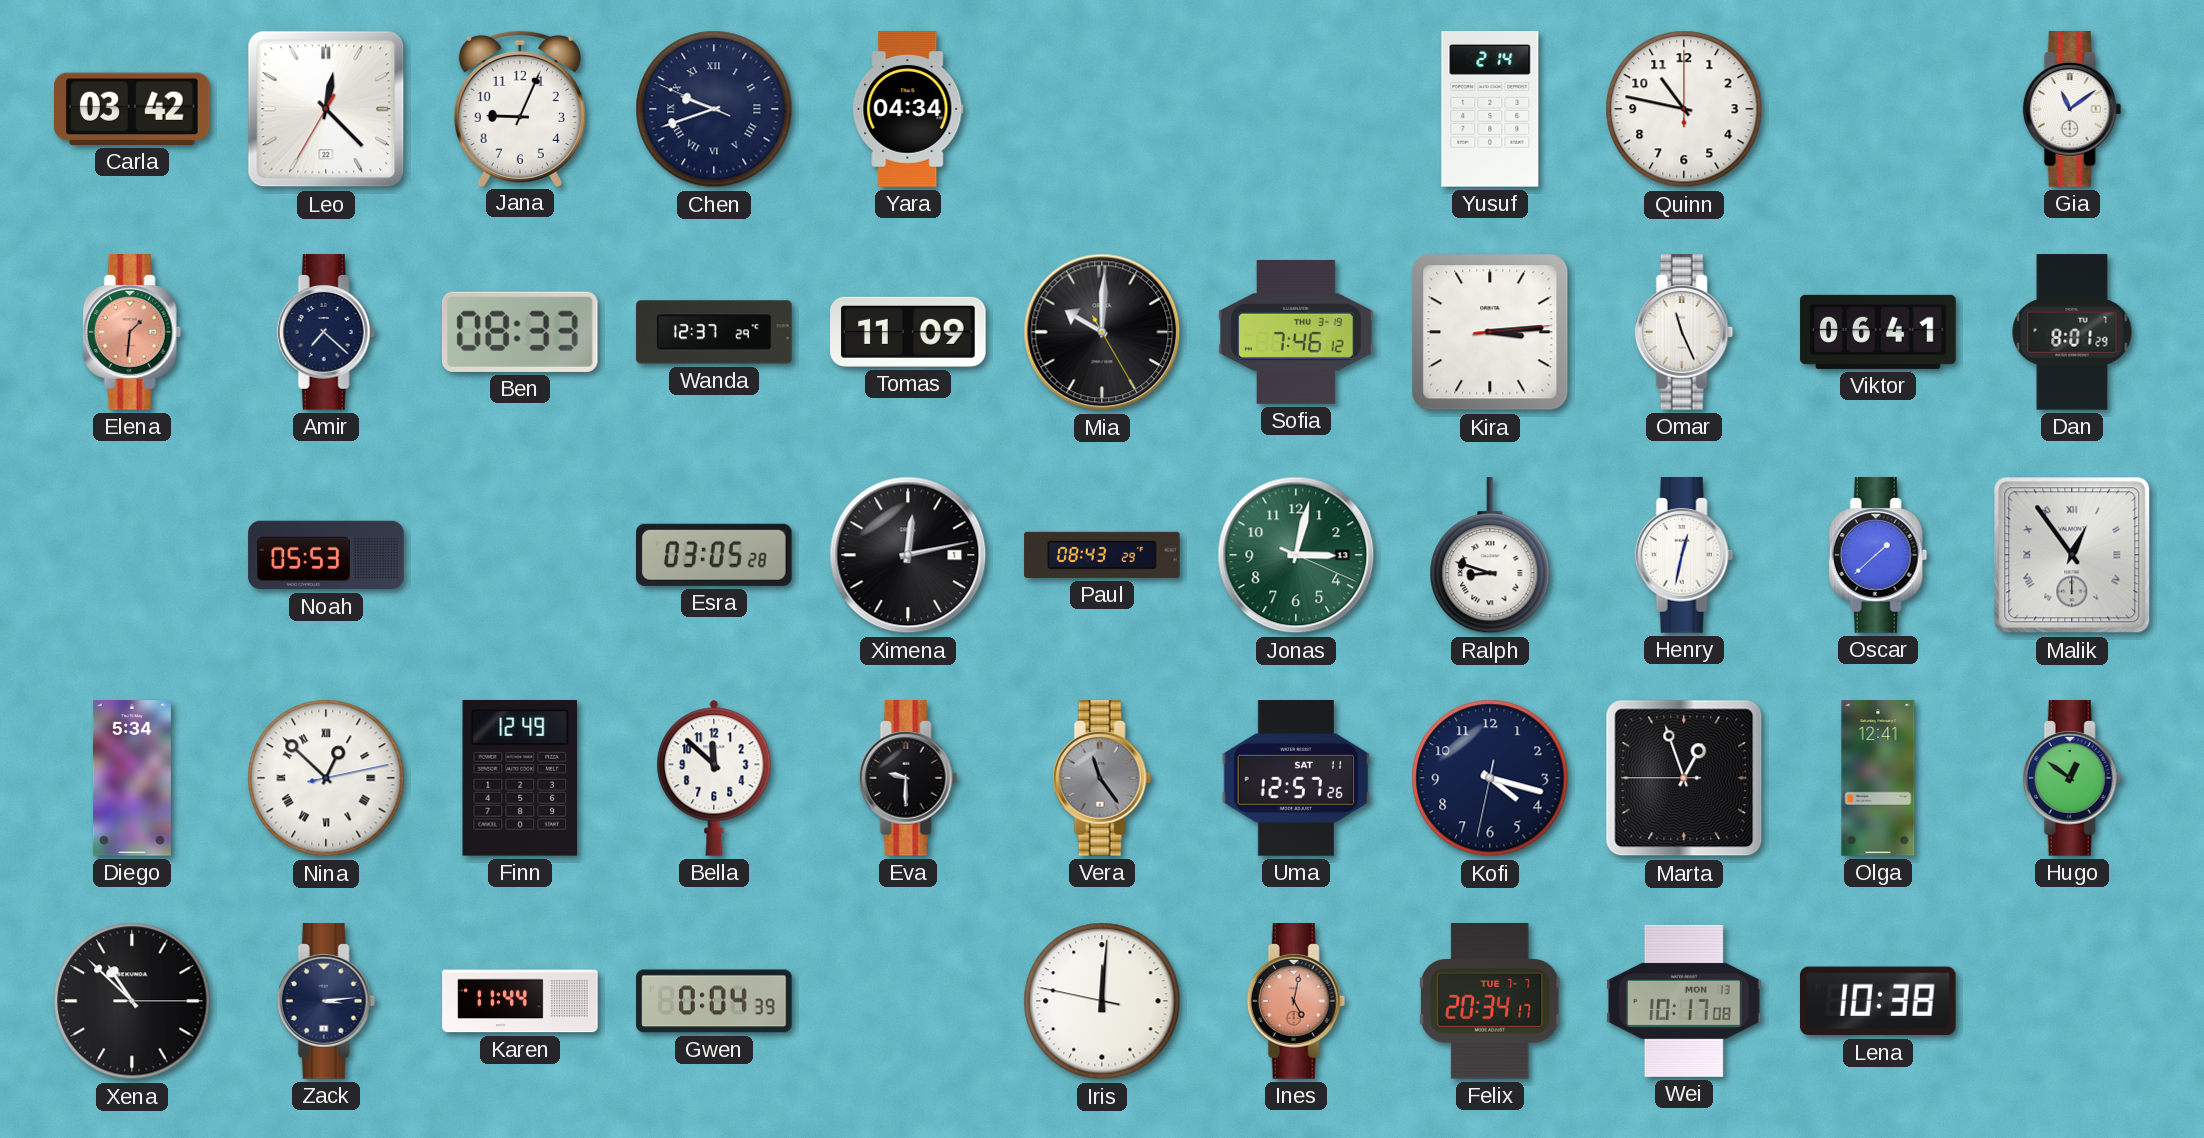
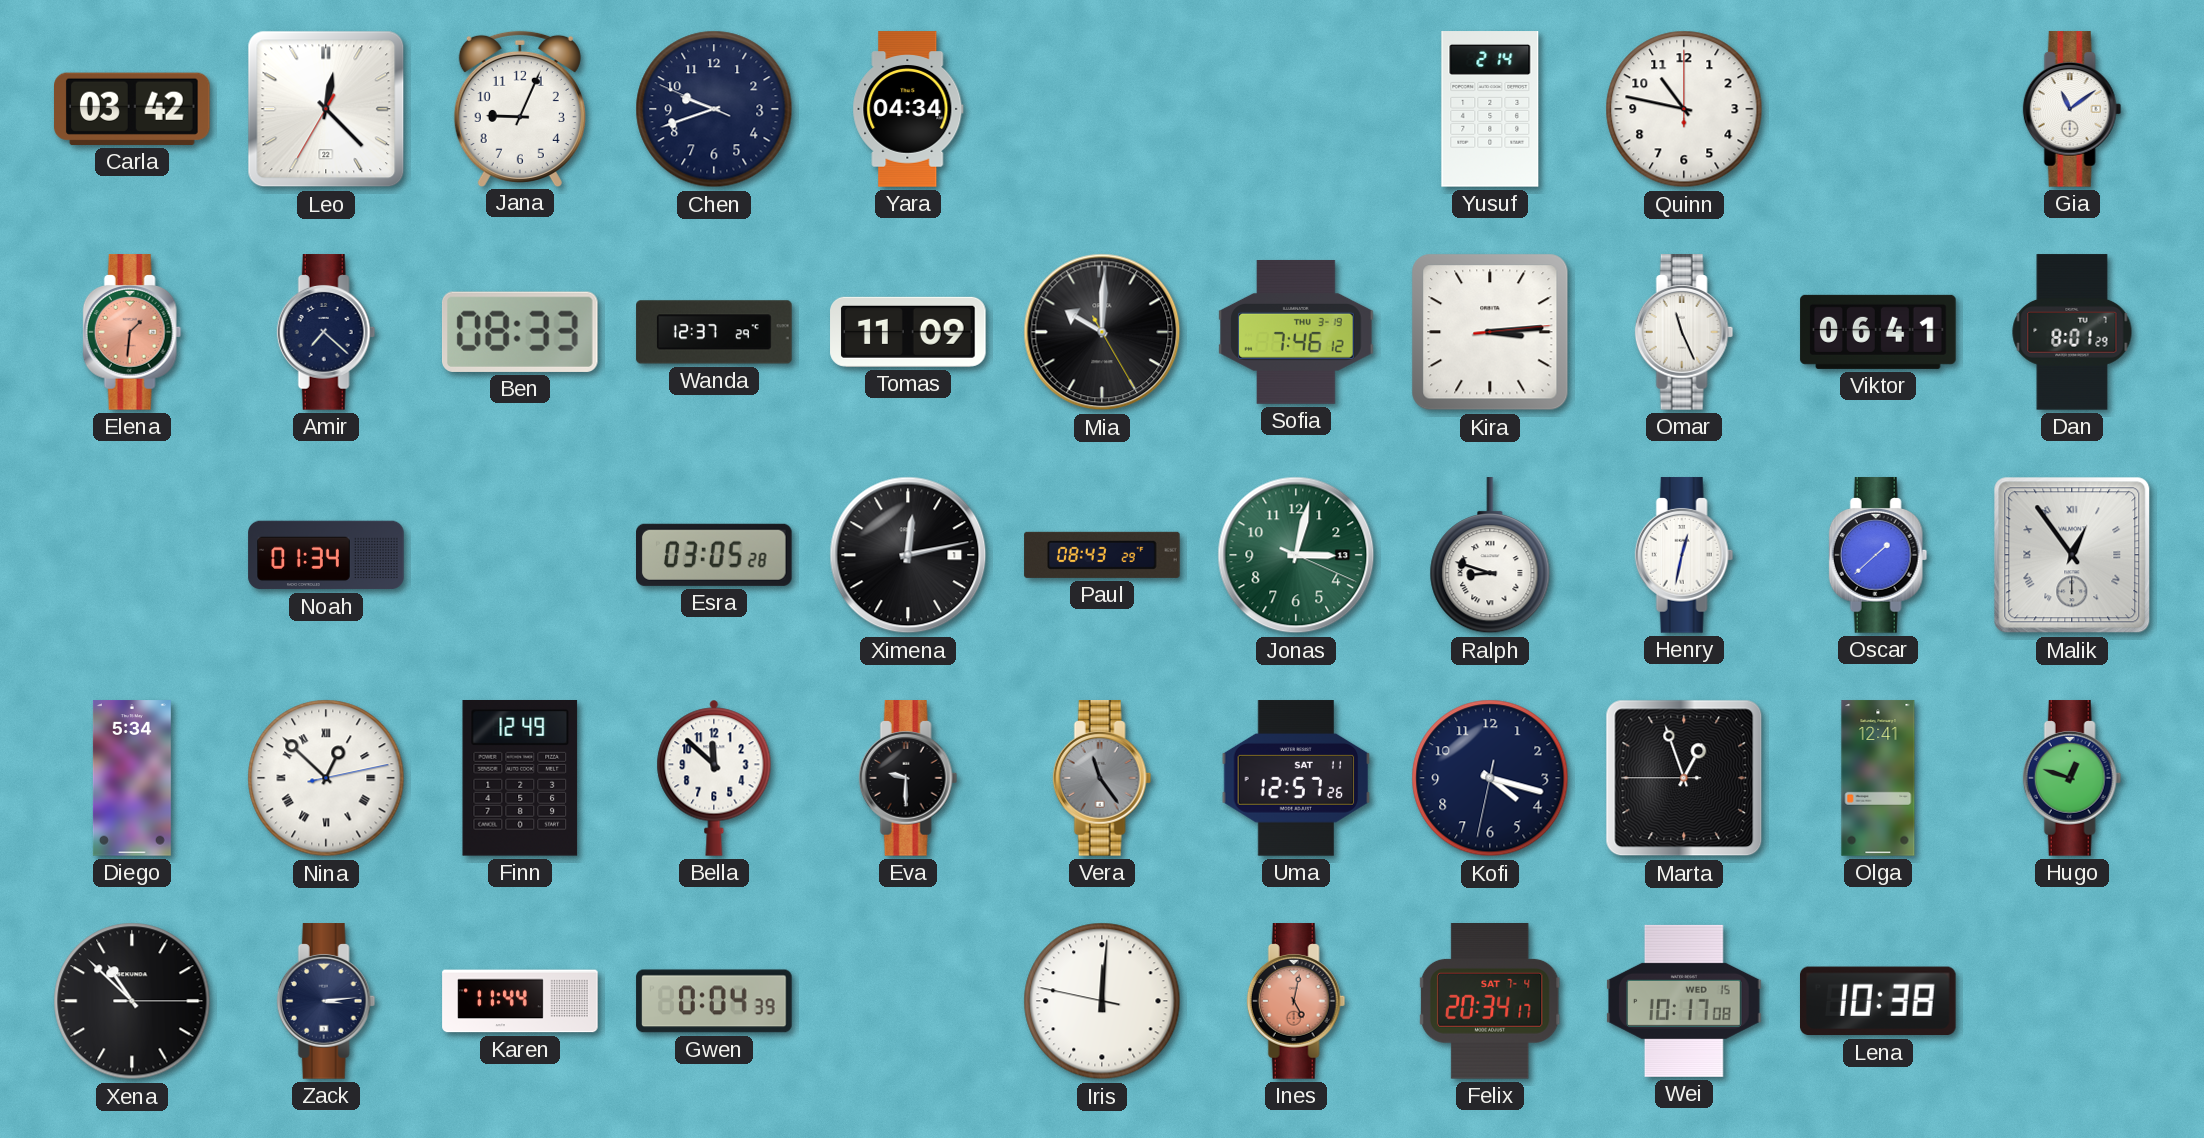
Chen numerals: Roman -> Arabic
Noah: 05:53 -> 01:34
Hugo: 12:51 -> 12:48
Felix date: TUE 7-7 -> SAT 7-4
Wei date: MON 13 -> WED 15
